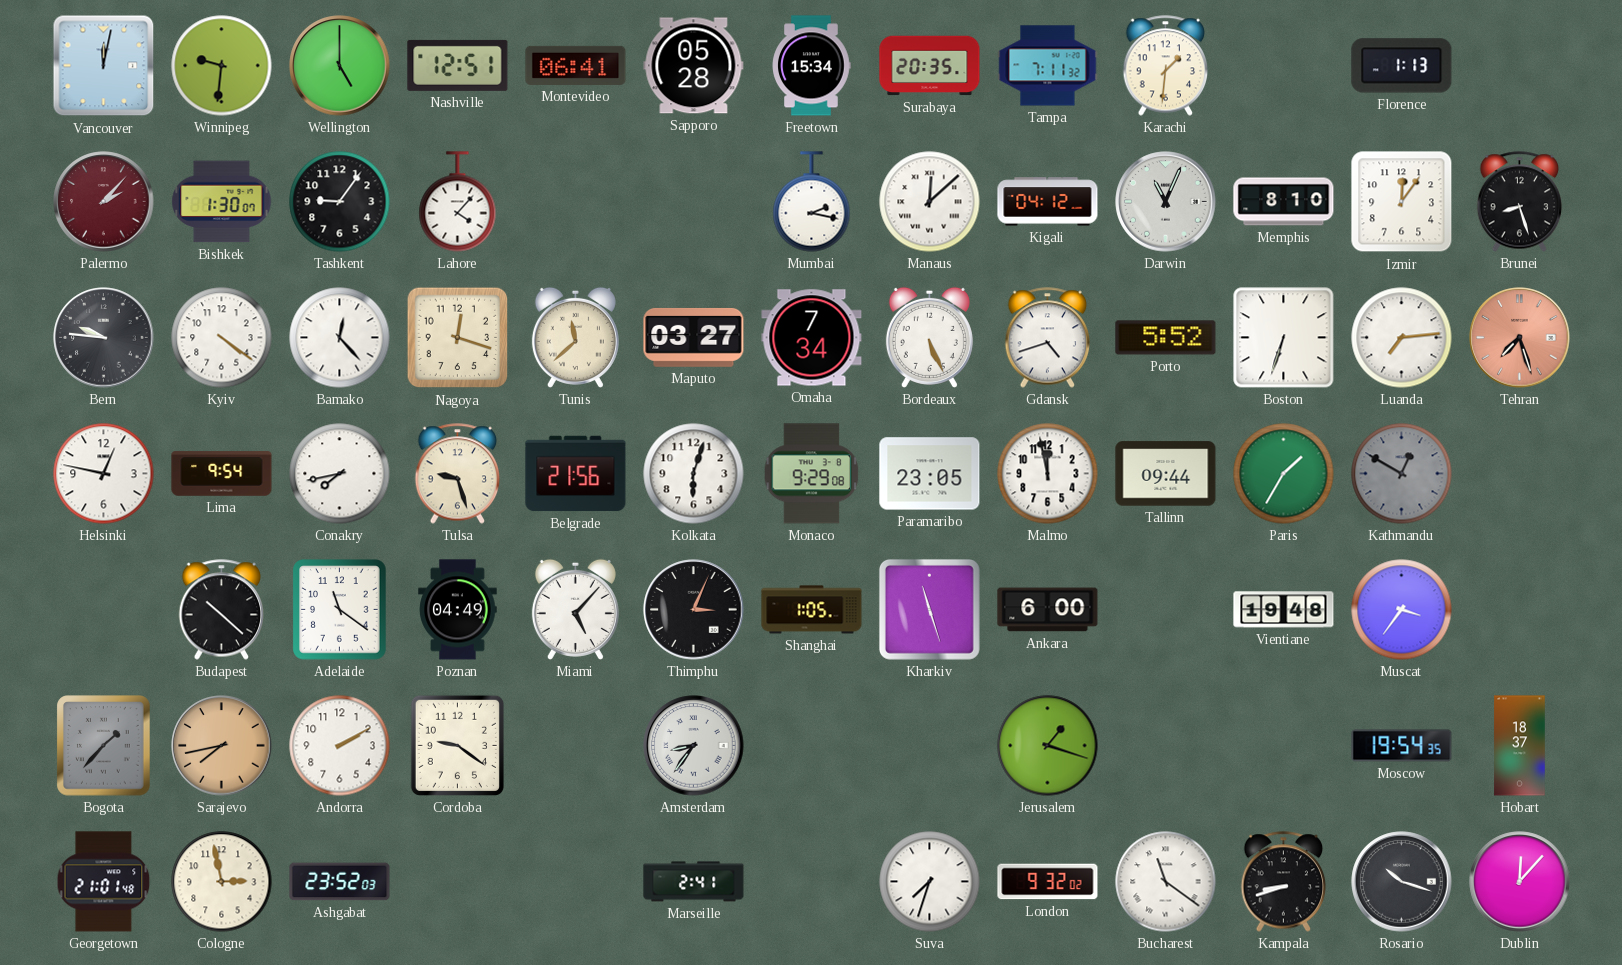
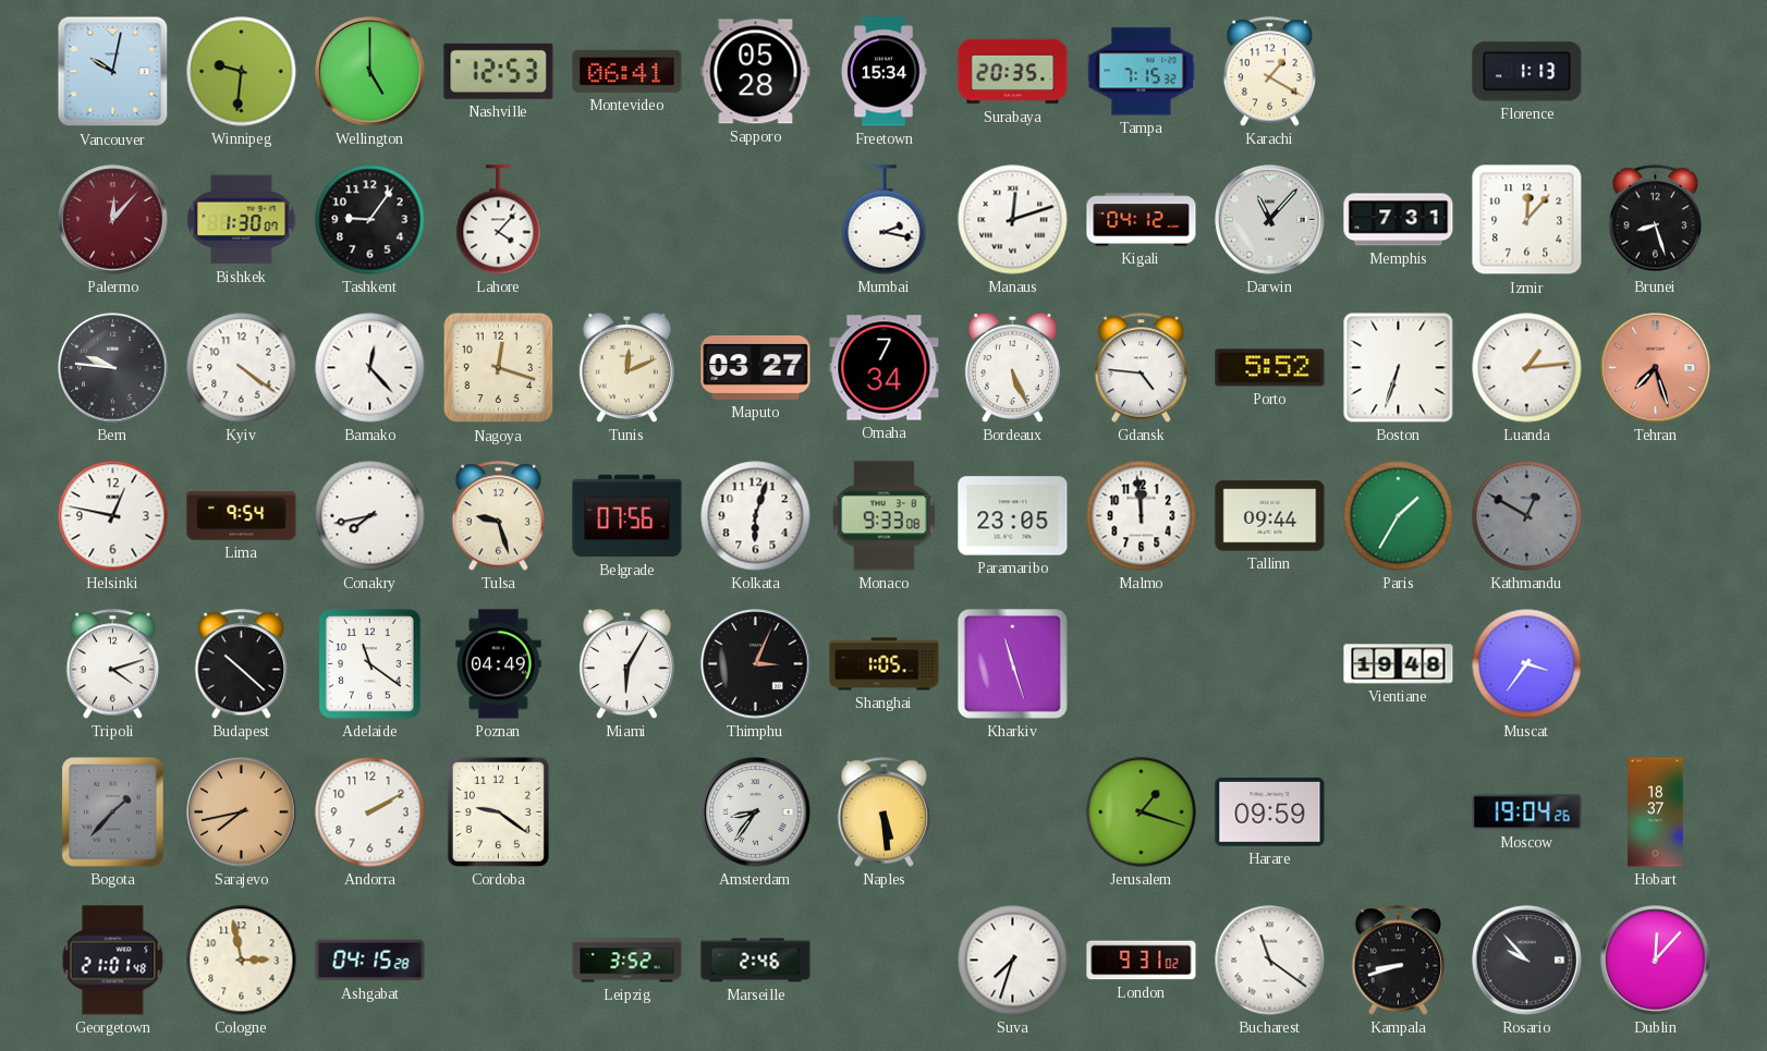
Vancouver: 12:02 -> 10:02
Nashville: 12:51 -> 12:53
Tampa: 7:11 -> 7:15
Karachi: 1:31 -> 1:20
Palermo: 2:07 -> 12:07
Manaus: 12:08 -> 12:12
Darwin: 11:04 -> 11:07
Memphis: 8:10 -> 7:31
Izmir: 12:06 -> 12:07
Tunis: 11:38 -> 12:11
Gdansk: 4:42 -> 4:46
Luanda: 7:14 -> 1:14
Belgrade: 21:56 -> 07:56
Monaco: 9:29 -> 9:33
Malmo: 11:58 -> 11:59
Tripoli: none -> 4:12
Miami: 5:07 -> 6:05
Ankara: 6:00 -> none
Naples: none -> 5:29
Harare: none -> 09:59
Moscow: 19:54 -> 19:04
Ashgabat: 23:52 -> 04:15
Leipzig: none -> 3:52
Marseille: 2:41 -> 2:46
London: 9:32 -> 9:31
Rosario: 10:18 -> 9:53
